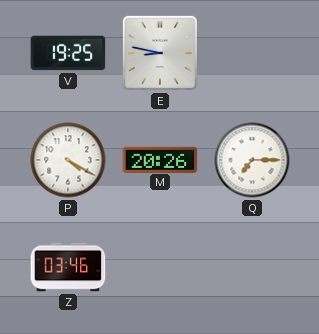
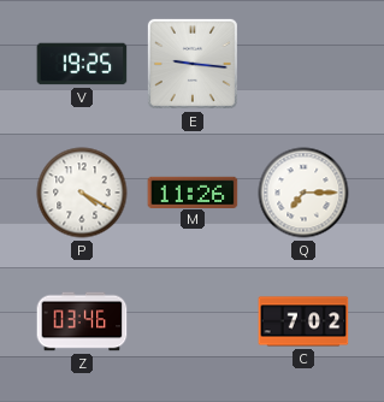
E: 8:47 -> 9:16
M: 20:26 -> 11:26
C: none -> 7:02
